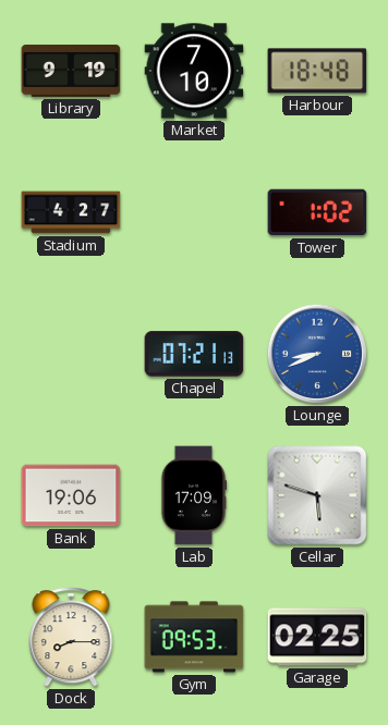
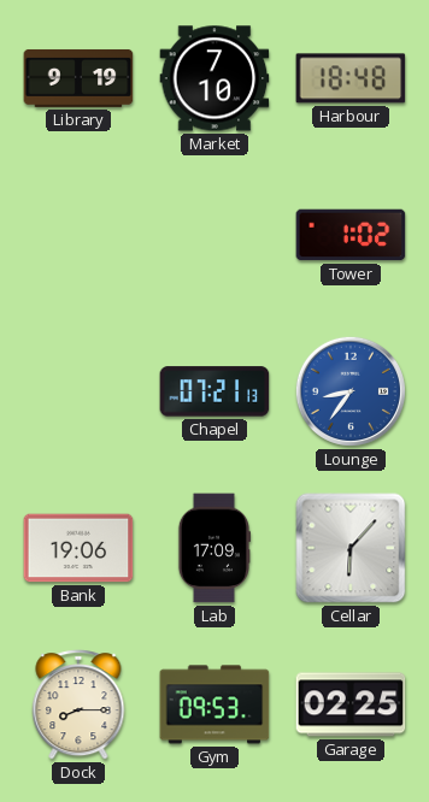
Stadium: 4:27 -> none
Lounge: 8:41 -> 8:36
Cellar: 5:48 -> 6:07
